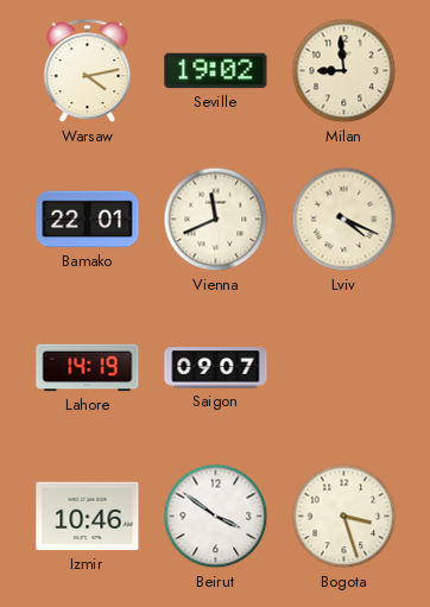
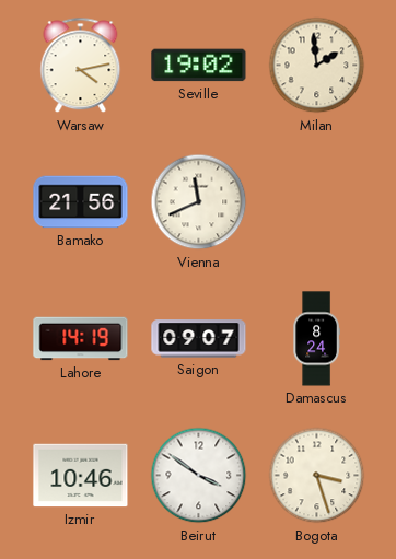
Milan: 8:59 -> 1:59
Bamako: 22:01 -> 21:56
Lviv: 4:19 -> none
Damascus: none -> 8:24
